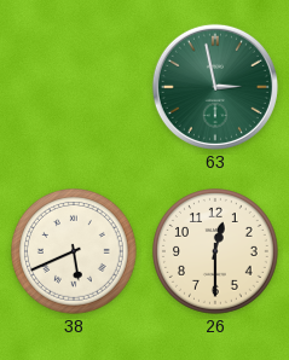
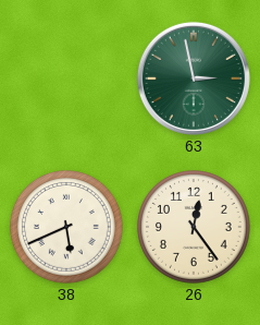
26: 12:30 -> 12:24
